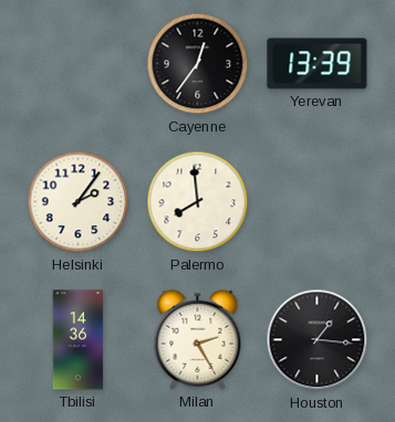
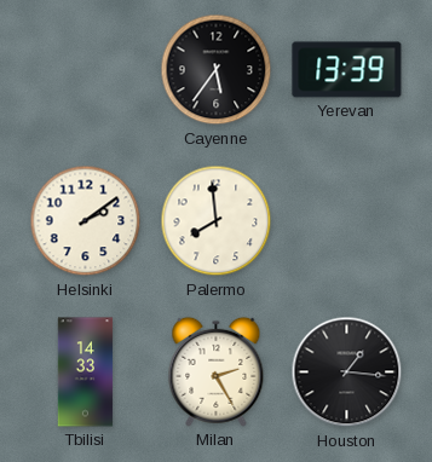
Cayenne: 12:36 -> 5:36
Helsinki: 2:06 -> 2:09
Tbilisi: 14:36 -> 14:33
